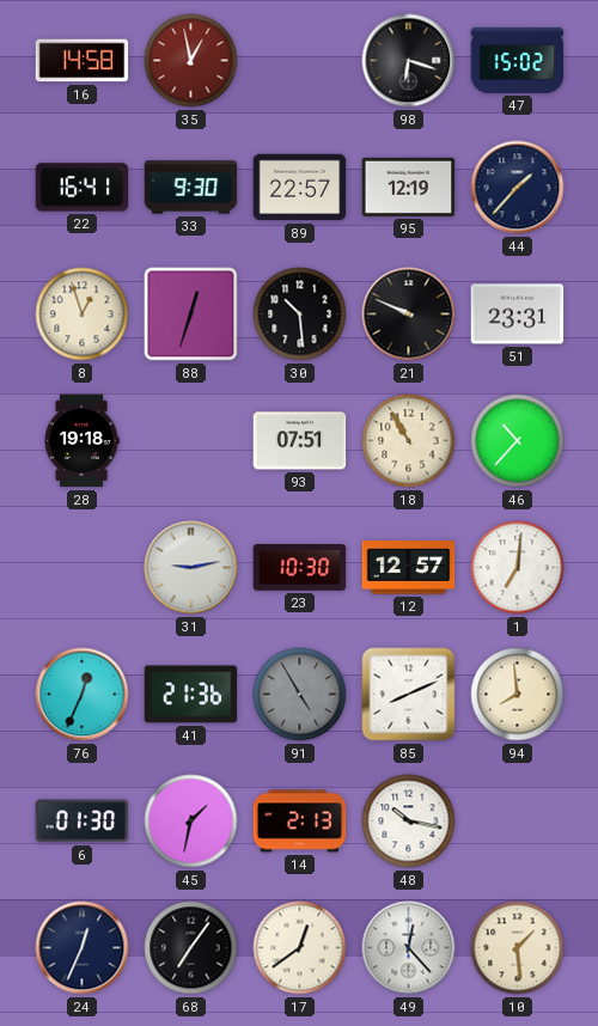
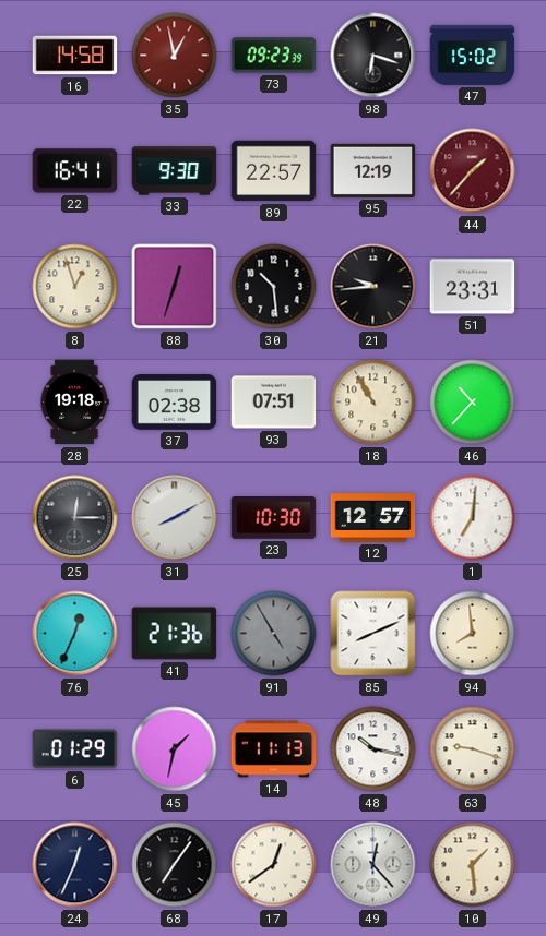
73: none -> 09:23
44 dial: navy -> burgundy
21: 9:49 -> 9:44
37: none -> 02:38
25: none -> 12:15
31: 9:13 -> 8:10
6: 01:30 -> 01:29
14: 2:13 -> 11:13
63: none -> 9:18
